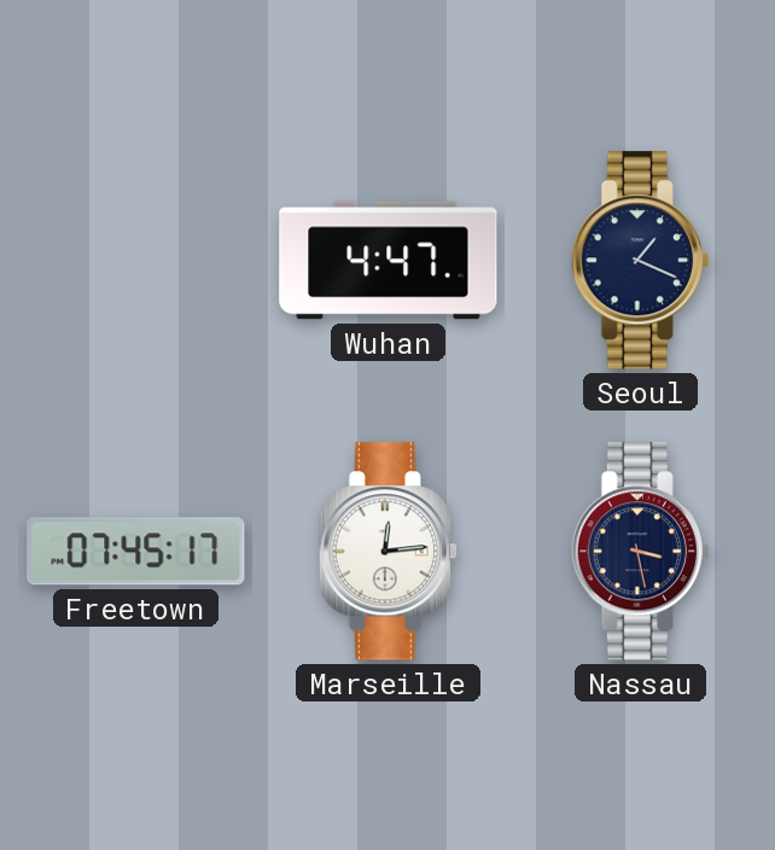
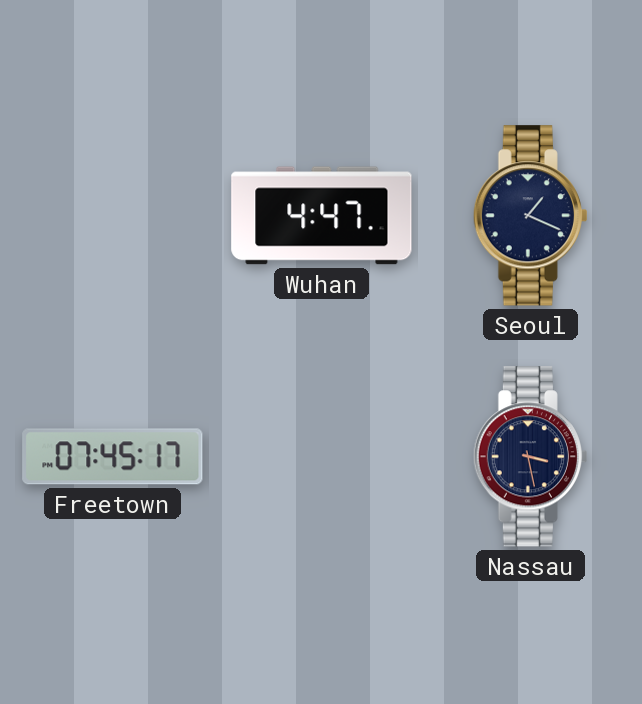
Marseille: 12:14 -> none
